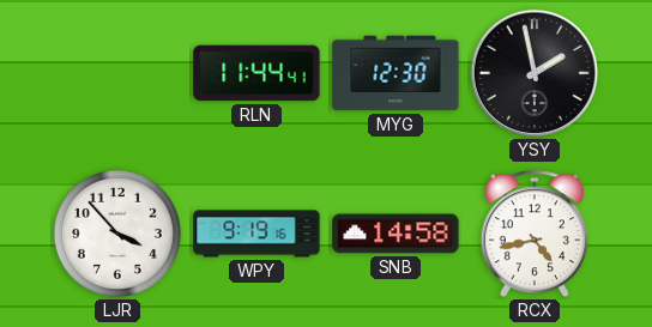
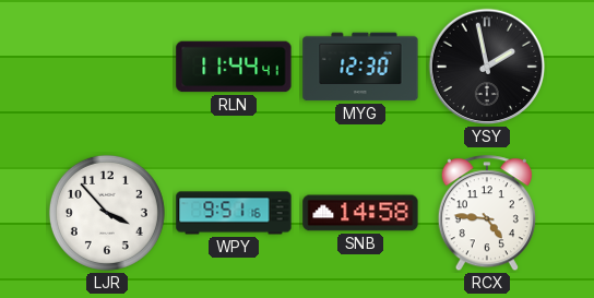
WPY: 9:19 -> 9:51
RCX: 4:43 -> 4:46
